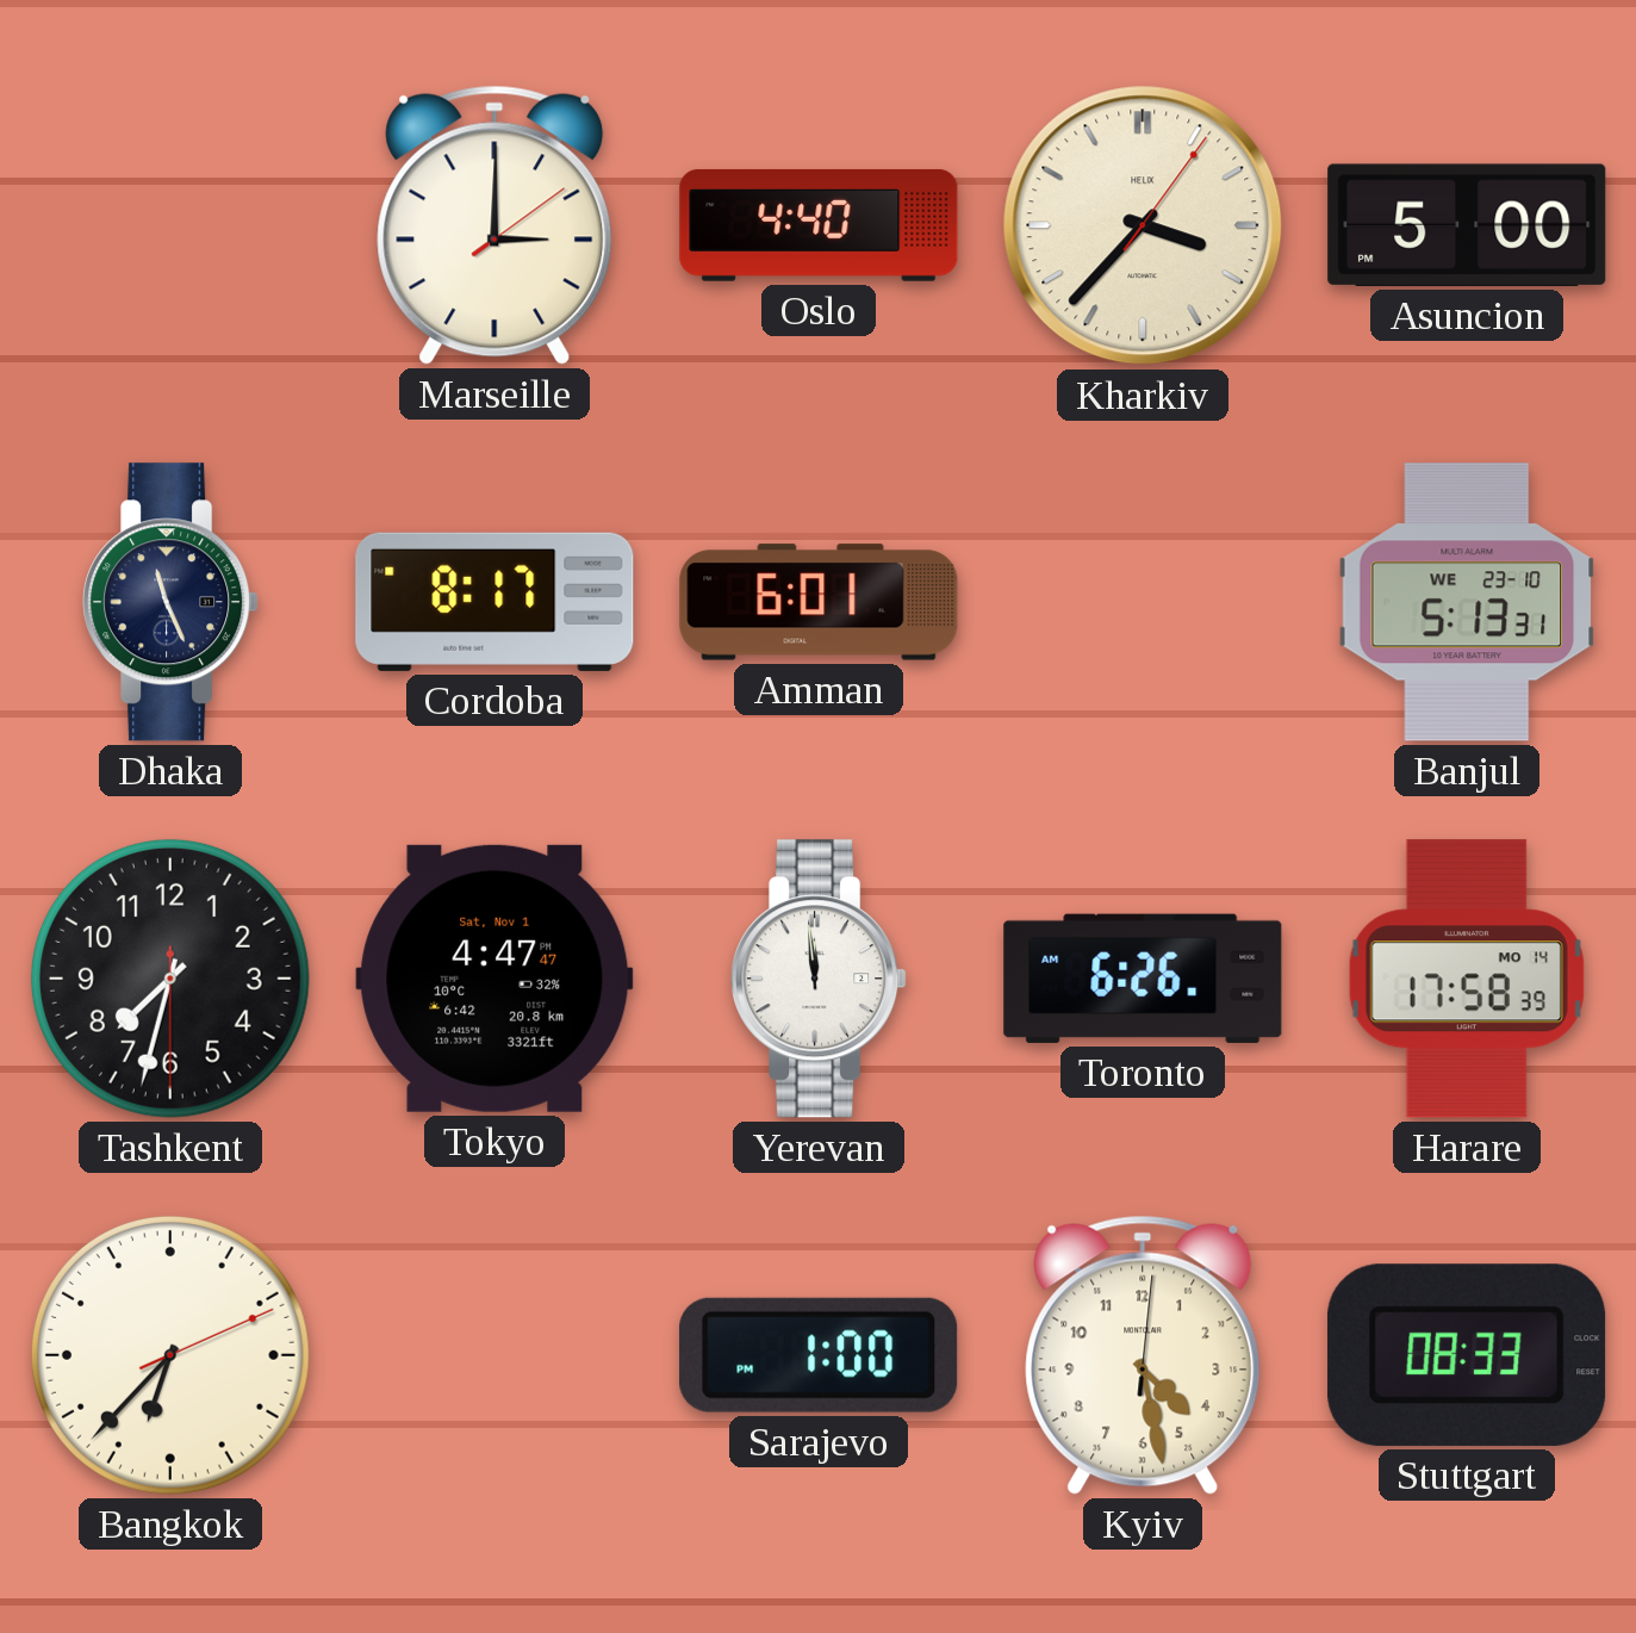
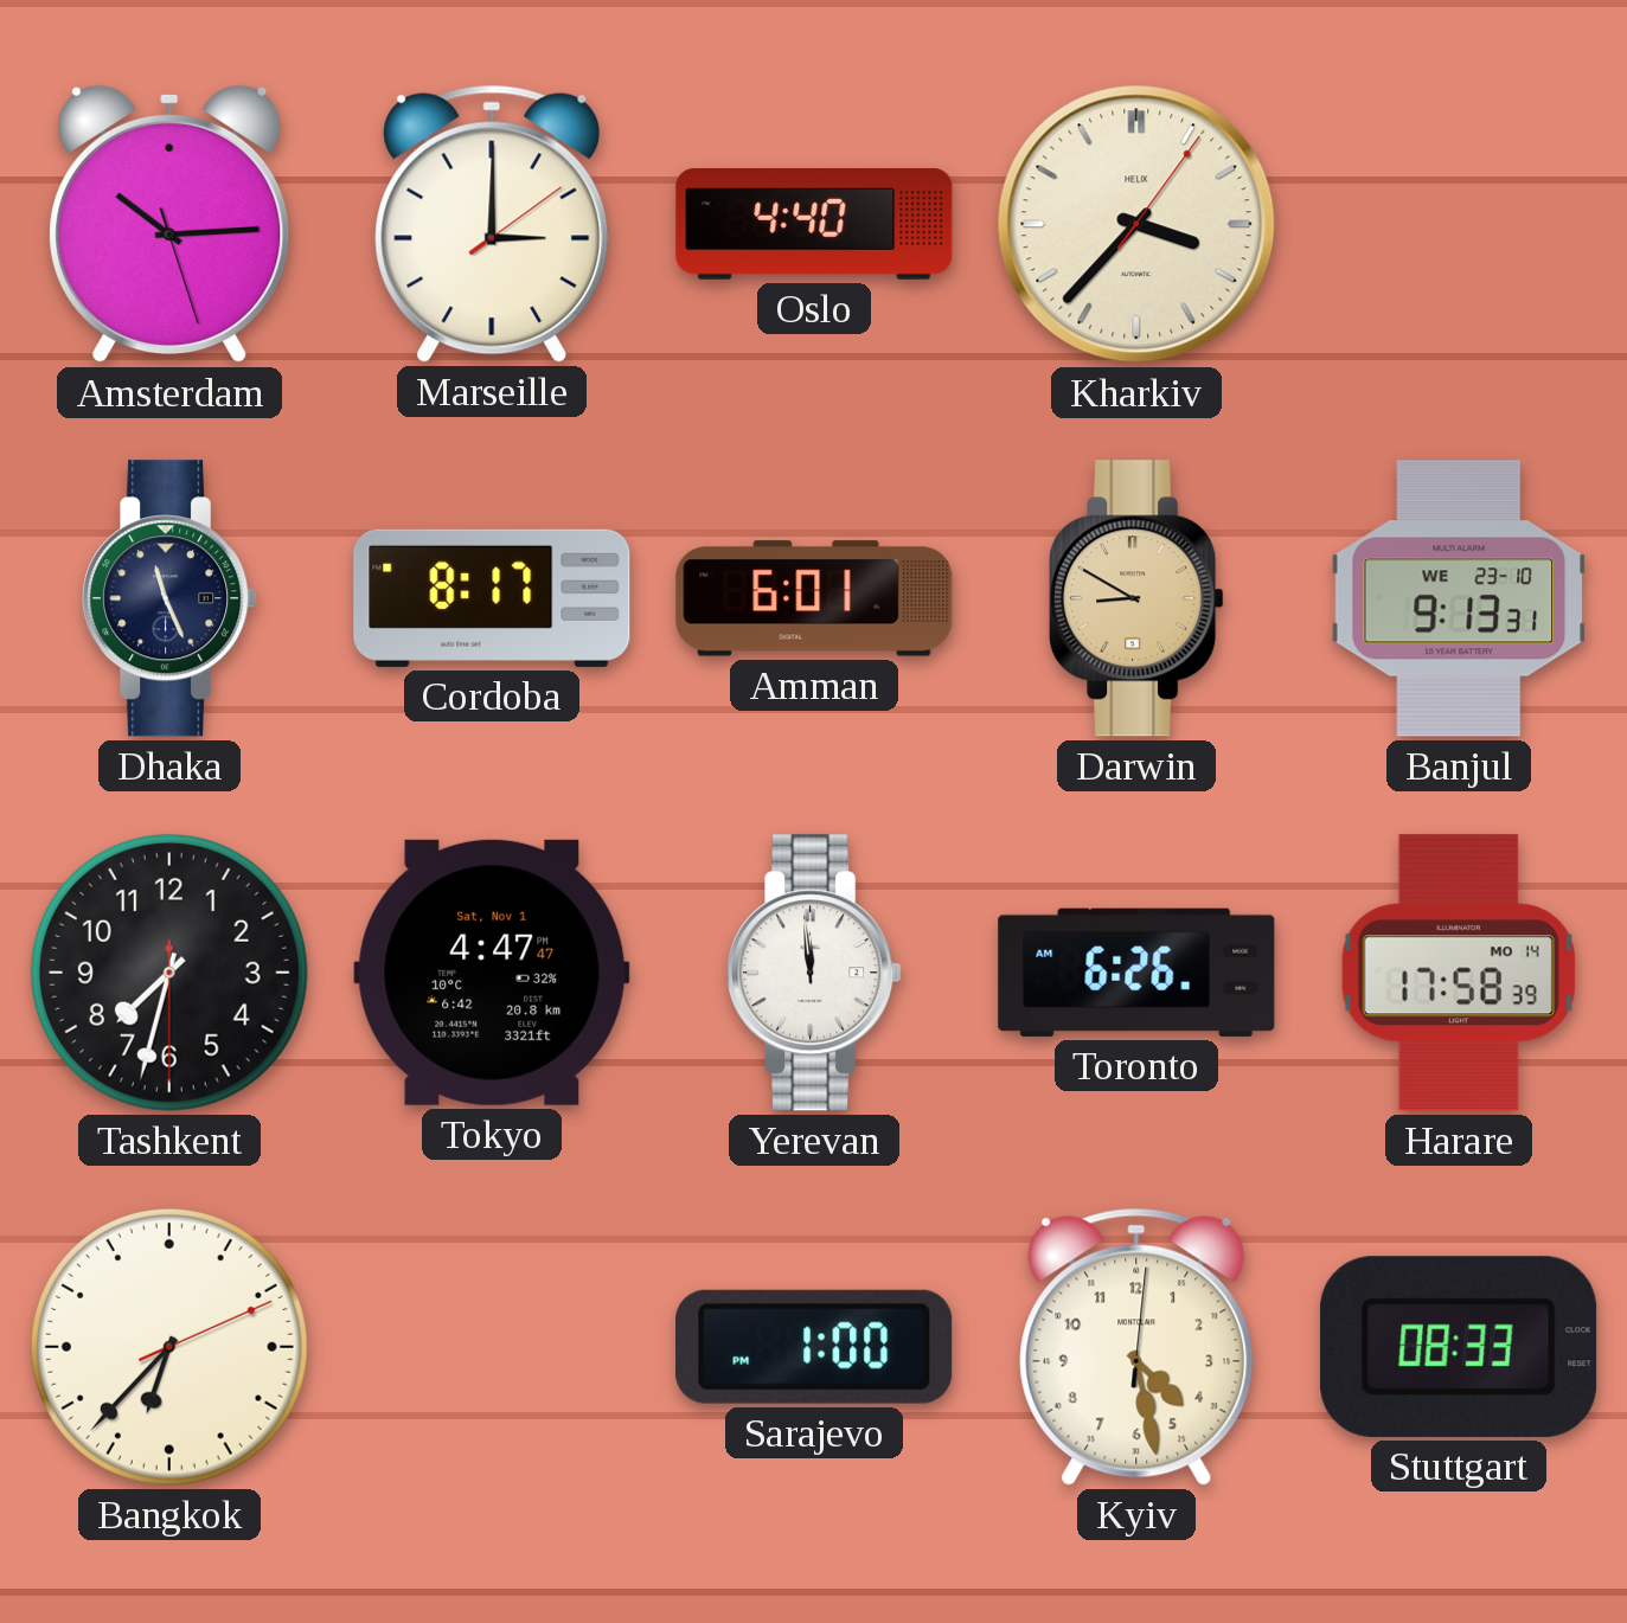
Amsterdam: none -> 10:14
Asuncion: 5:00 -> none
Darwin: none -> 8:50
Banjul: 5:13 -> 9:13
